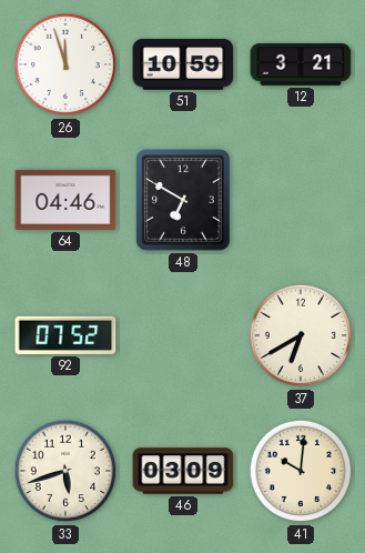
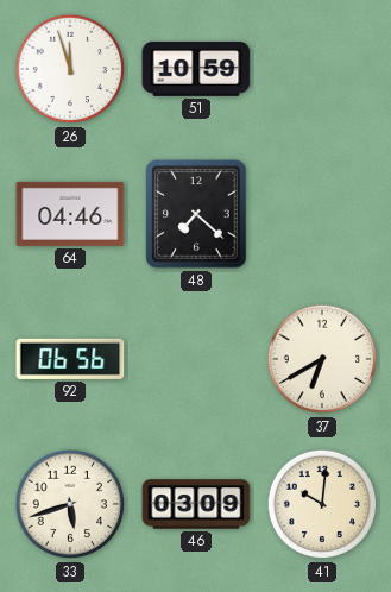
12: 3:21 -> none
48: 6:50 -> 7:22
92: 07:52 -> 06:56
